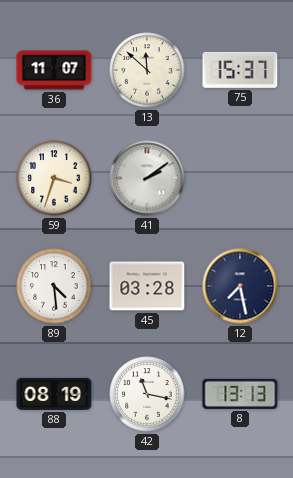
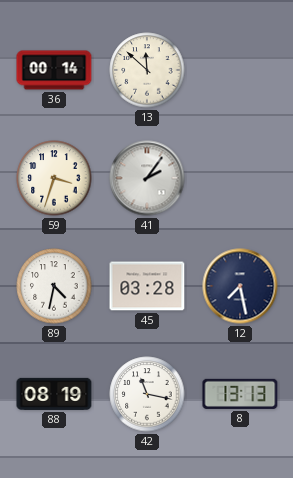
36: 11:07 -> 00:14
75: 15:37 -> none
41: 2:09 -> 2:06
89: 4:29 -> 4:32
